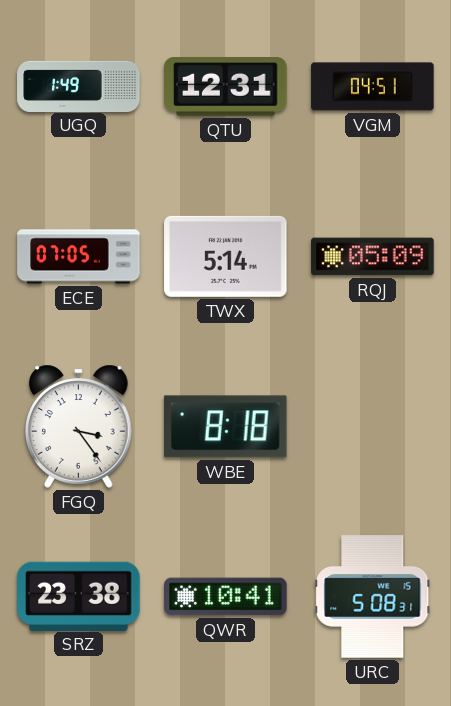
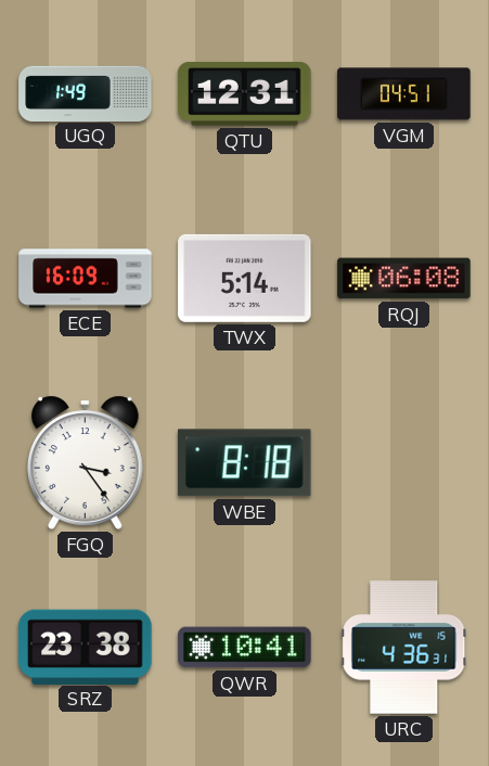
ECE: 07:05 -> 16:09
RQJ: 05:09 -> 06:08
URC: 5:08 -> 4:36
